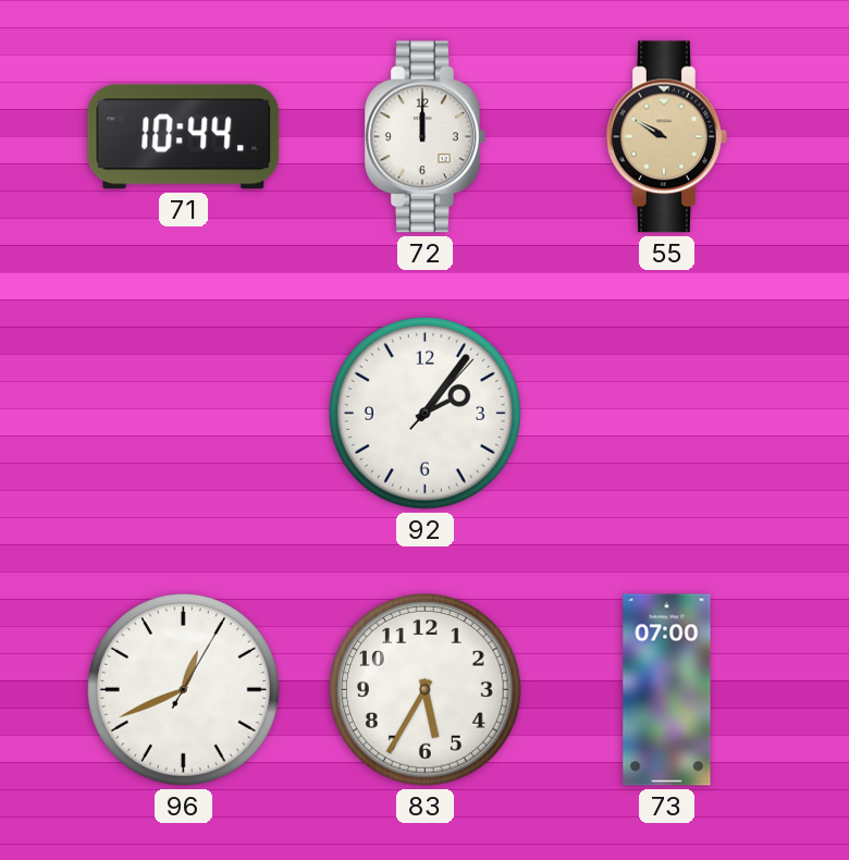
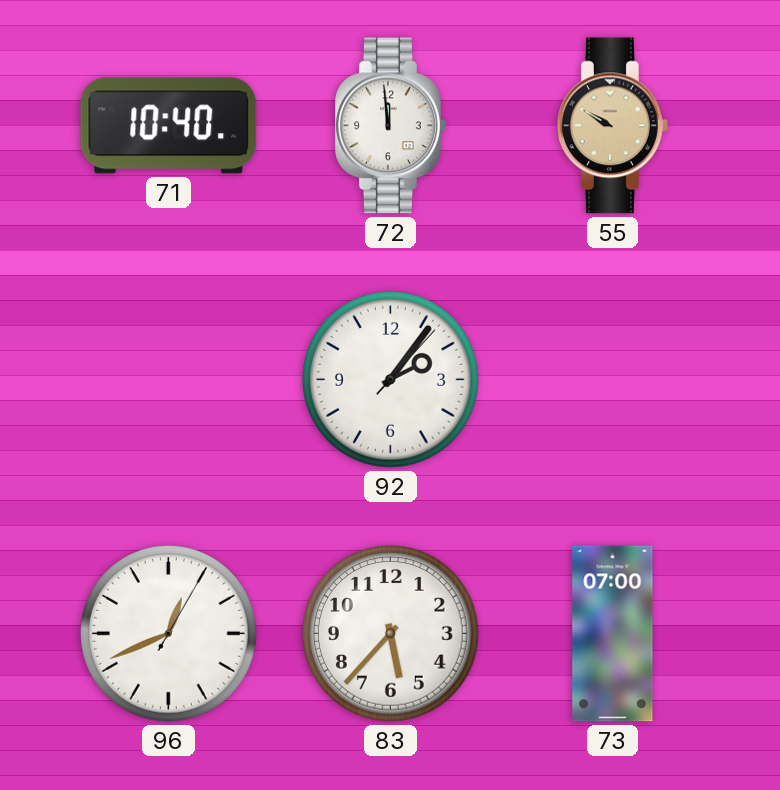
71: 10:44 -> 10:40
72: 12:00 -> 11:59
83: 5:35 -> 5:37
